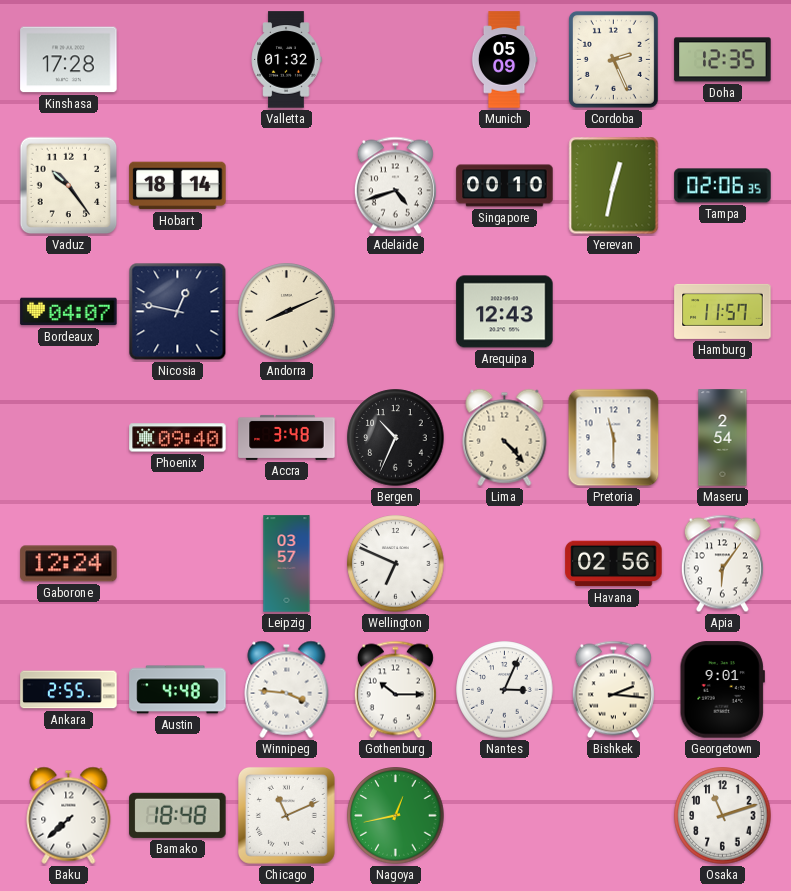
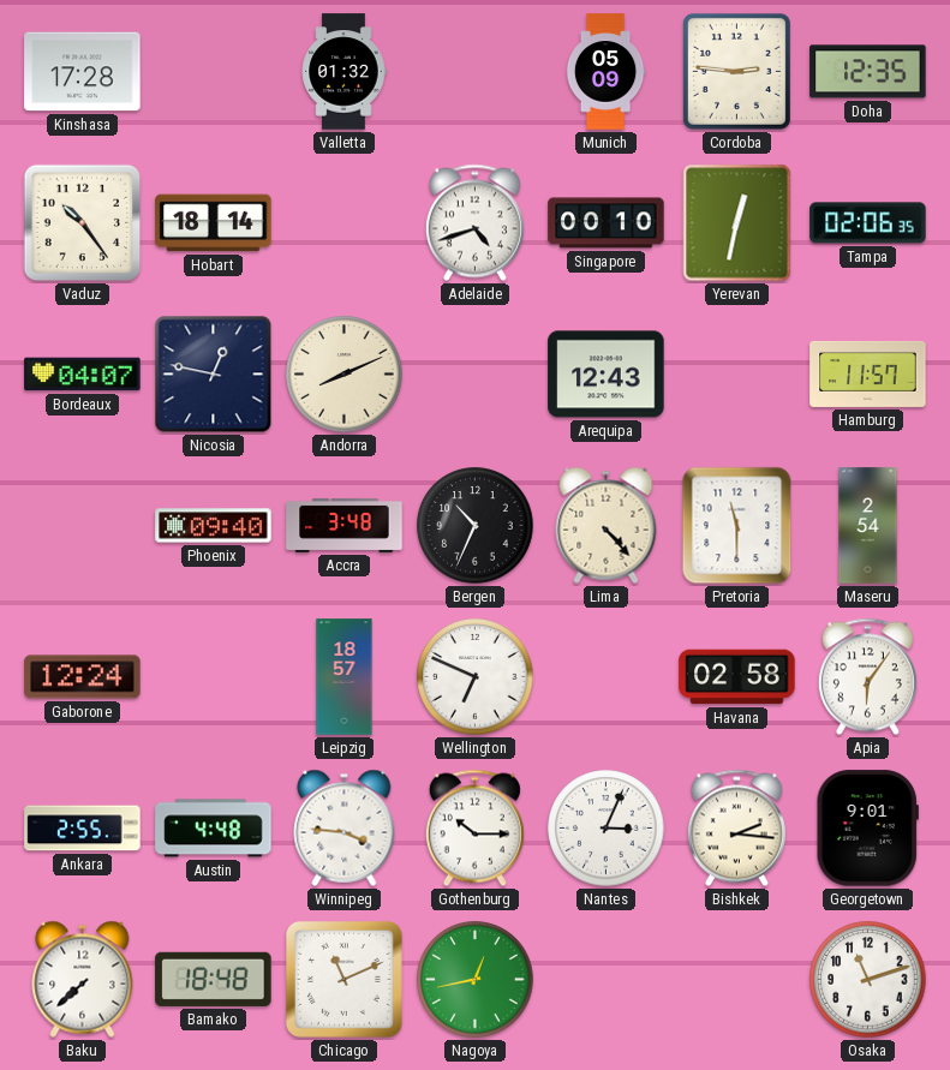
Cordoba: 2:26 -> 2:46
Leipzig: 03:57 -> 18:57
Havana: 02:56 -> 02:58
